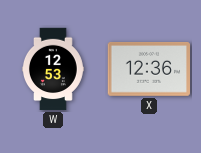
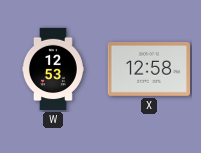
X: 12:36 -> 12:58
